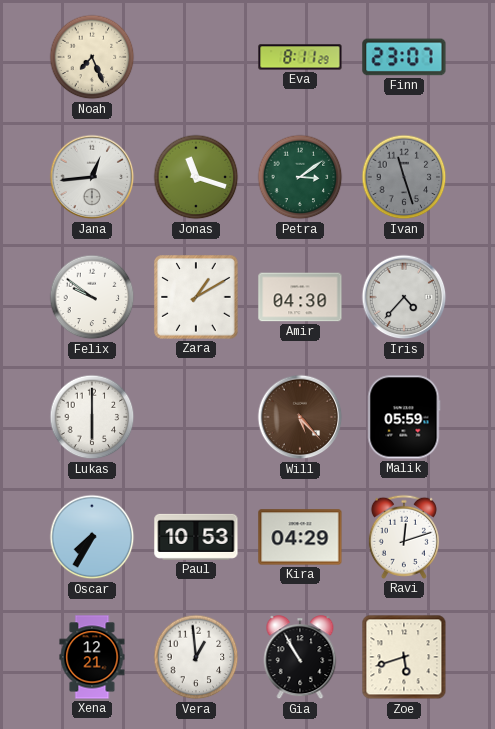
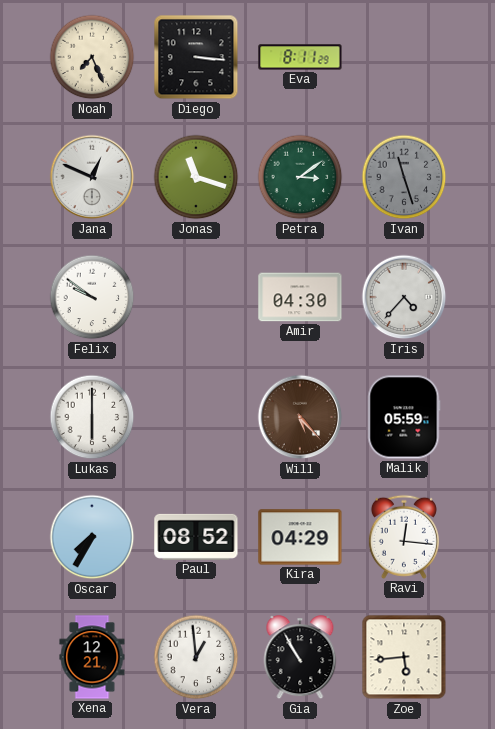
Diego: none -> 3:16
Finn: 23:07 -> none
Jana: 12:44 -> 12:49
Zara: 1:10 -> none
Paul: 10:53 -> 08:52
Ravi: 12:12 -> 12:16
Zoe: 5:42 -> 5:44
